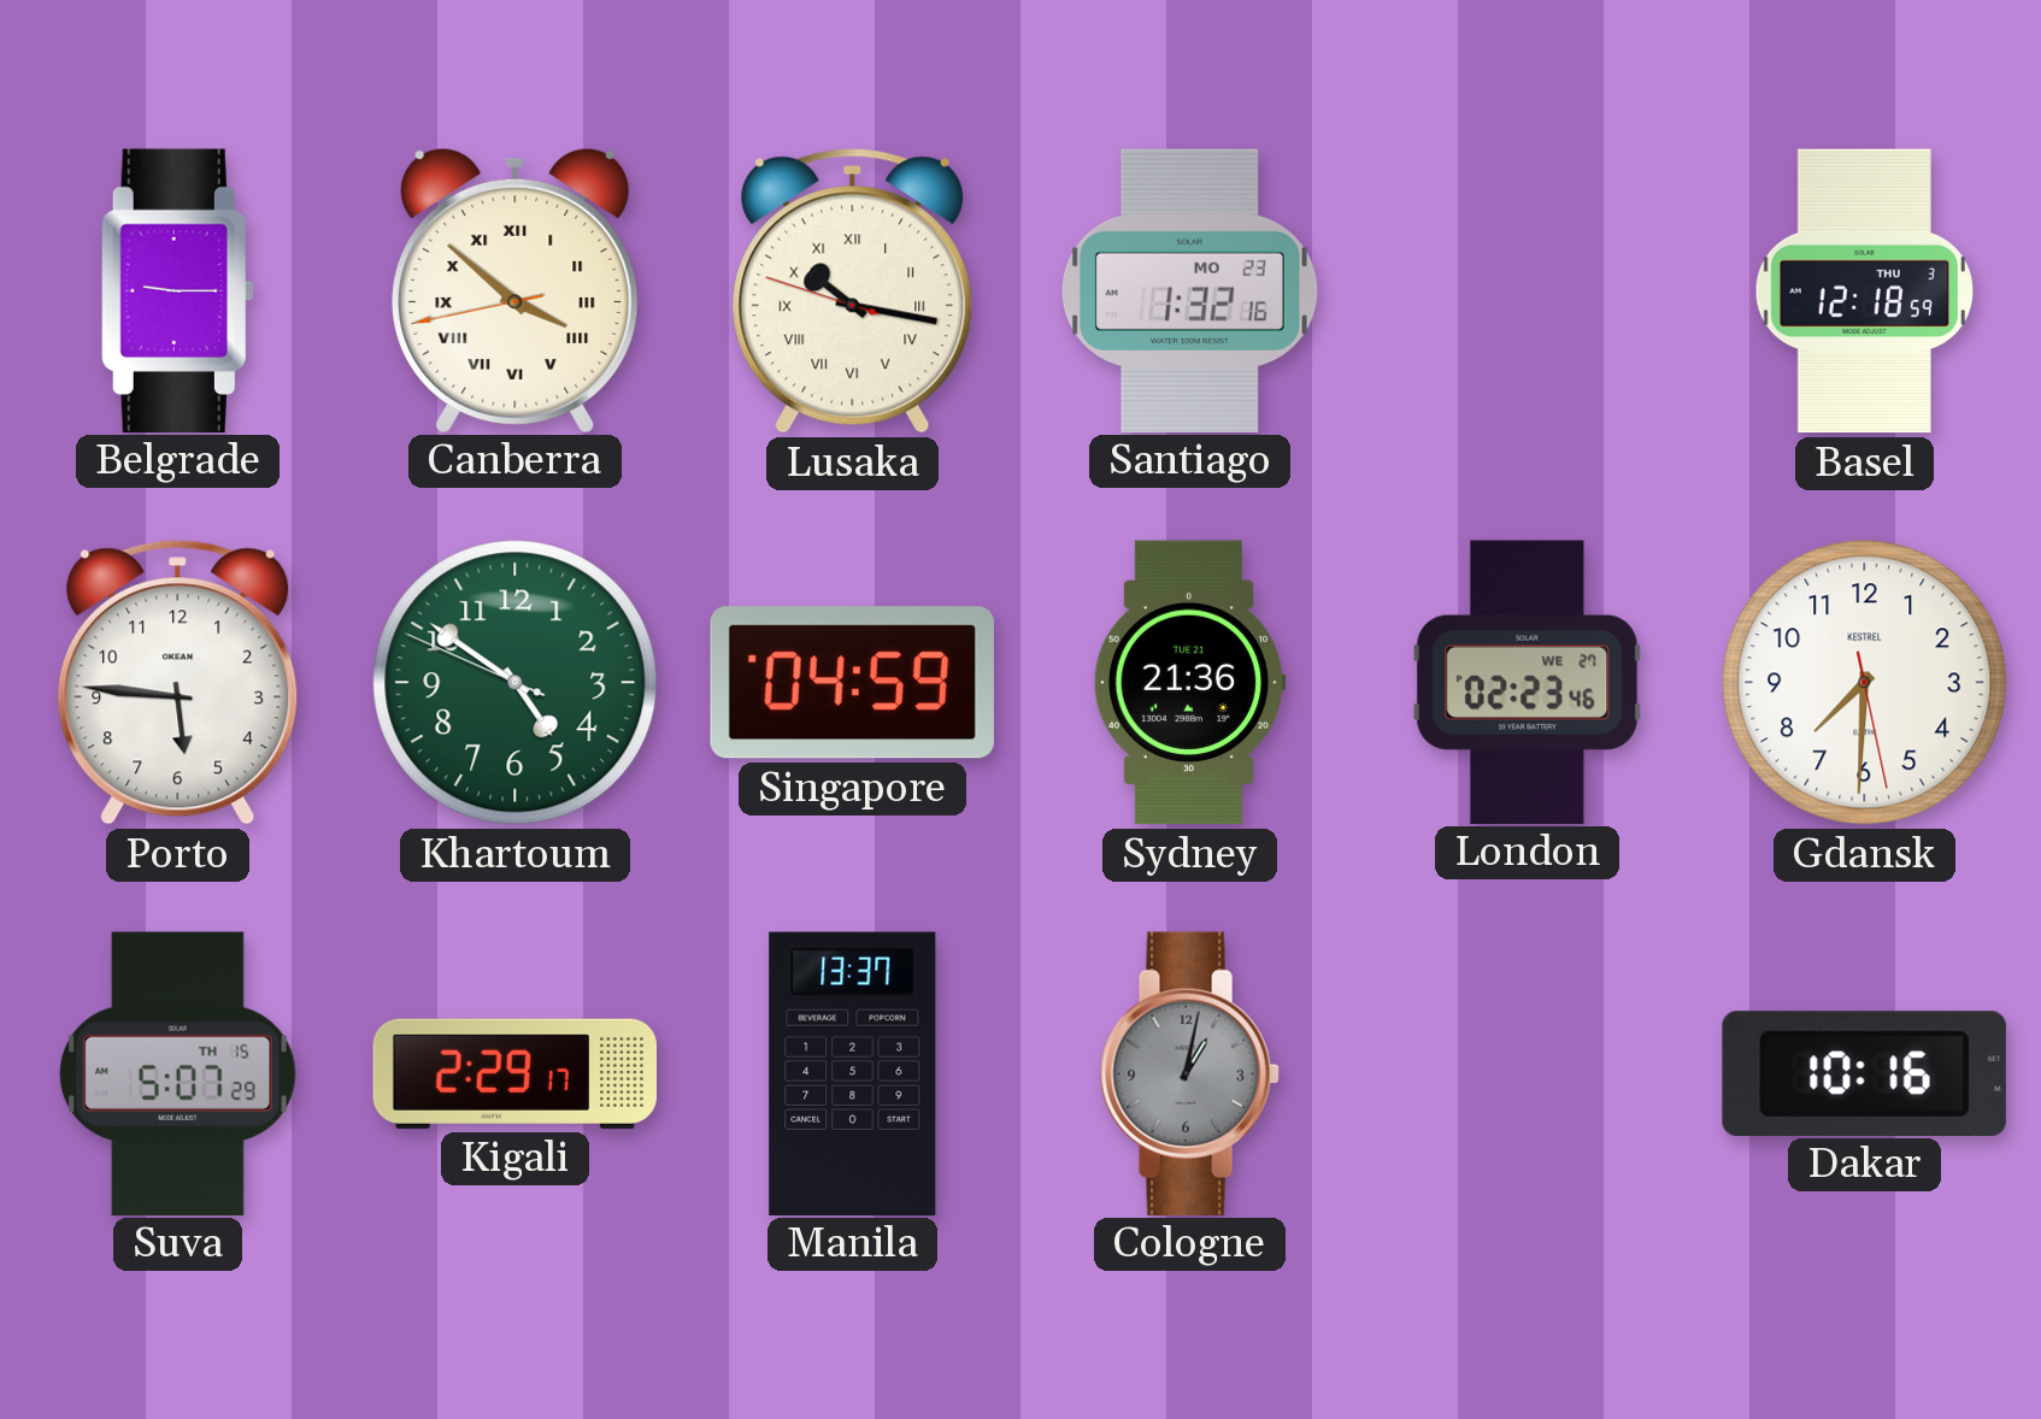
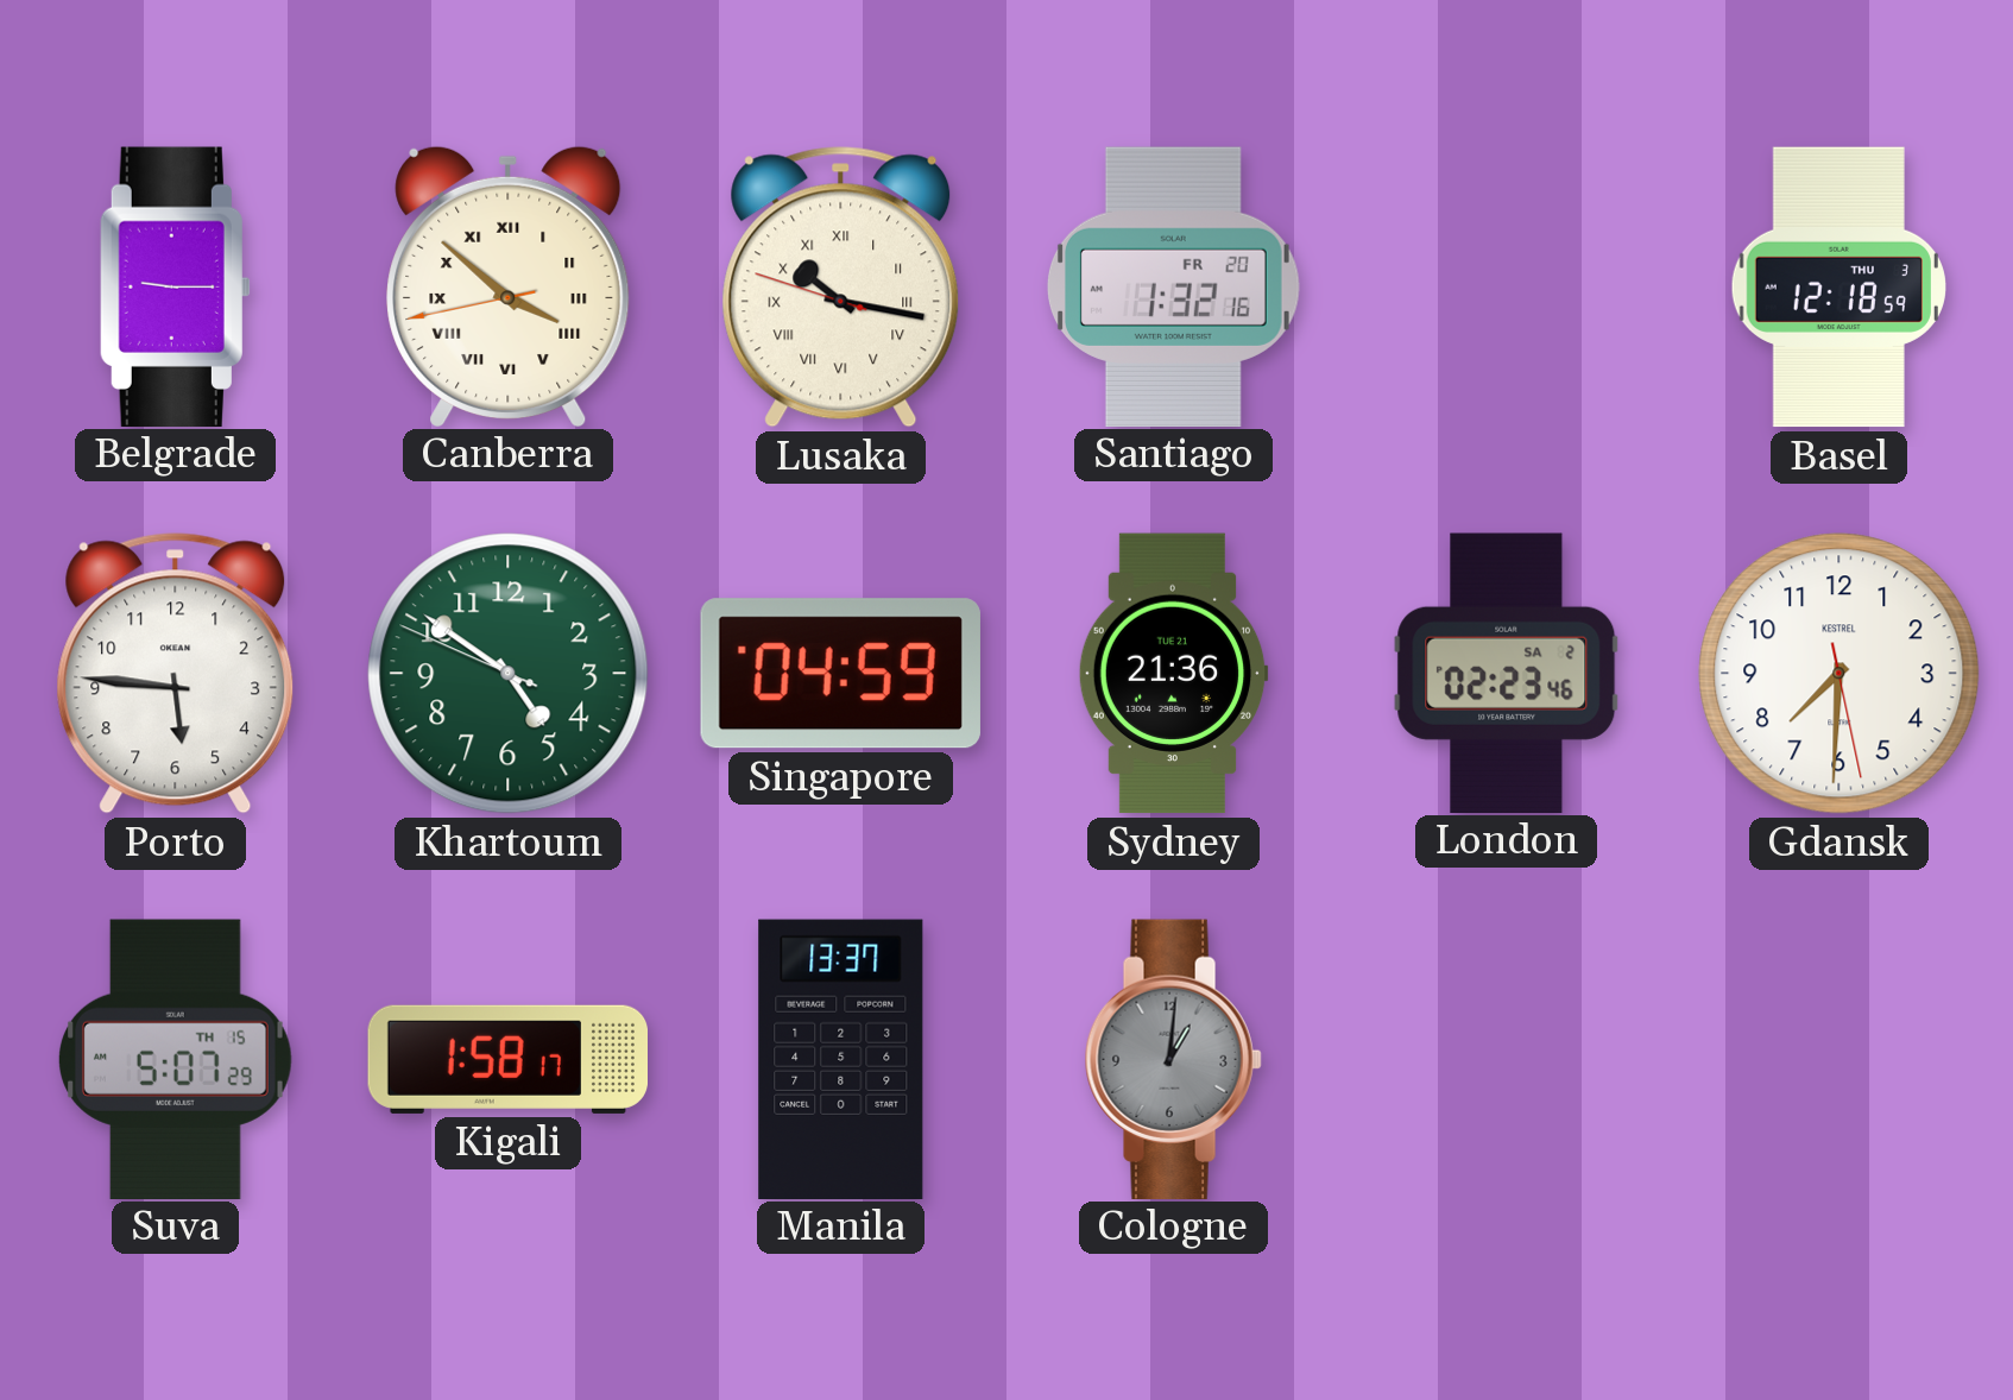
Santiago date: MO 23 -> FR 20
London date: WE 27 -> SA 2
Kigali: 2:29 -> 1:58
Cologne: 1:02 -> 1:01
Dakar: 10:16 -> none
